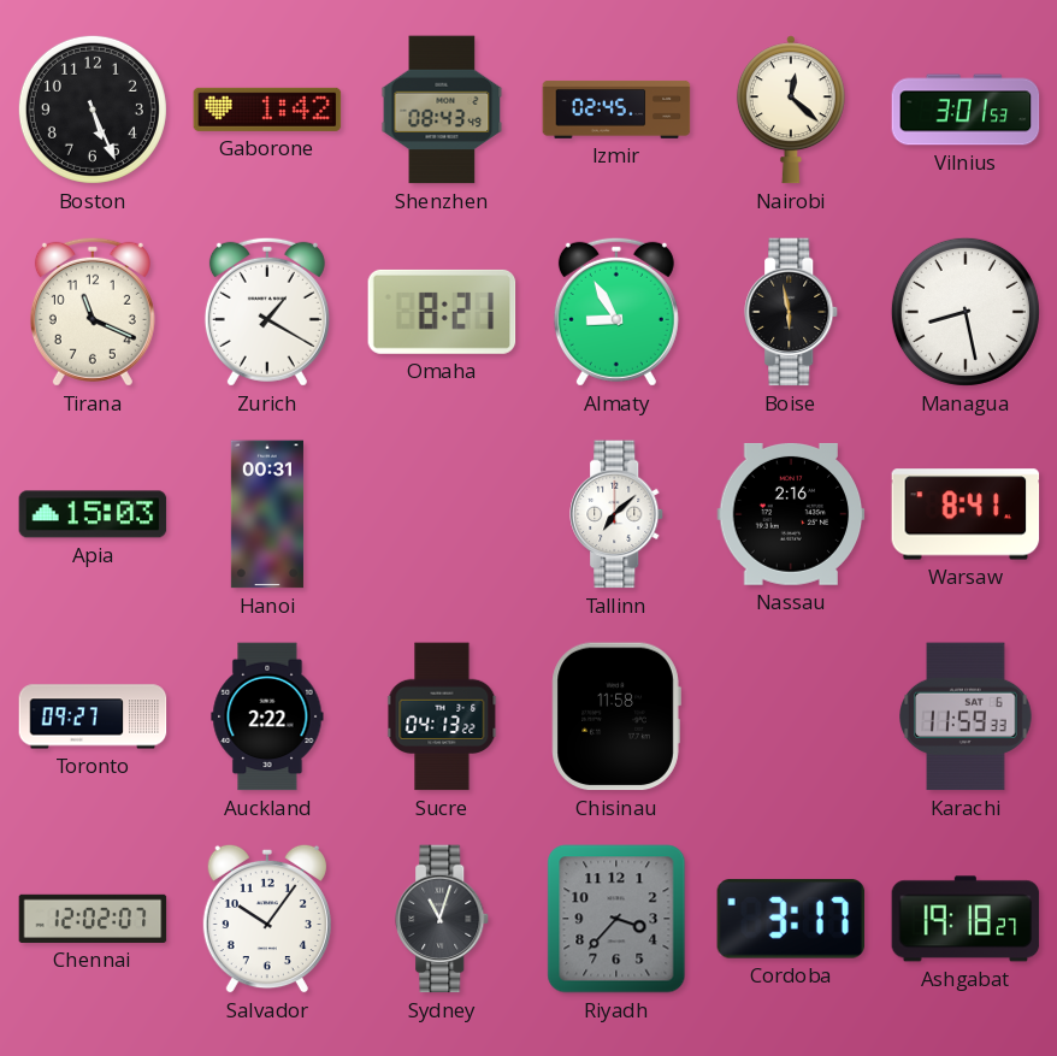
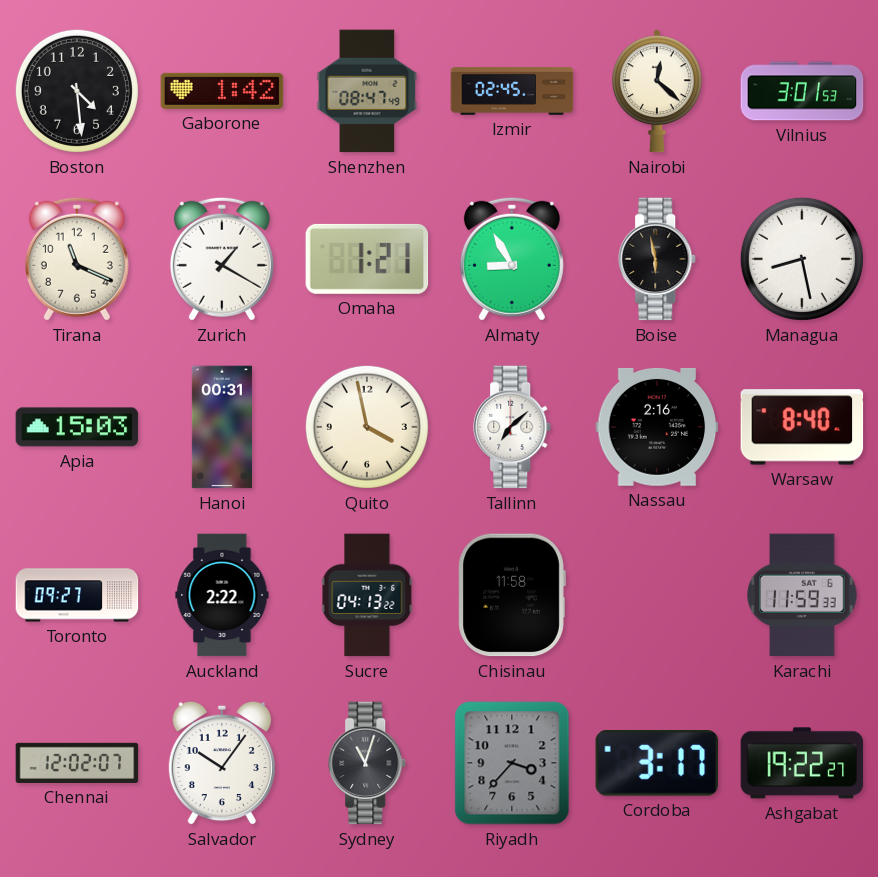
Boston: 5:26 -> 4:29
Shenzhen: 08:43 -> 08:47
Omaha: 8:21 -> 1:21
Quito: none -> 3:58
Warsaw: 8:41 -> 8:40
Ashgabat: 19:18 -> 19:22
